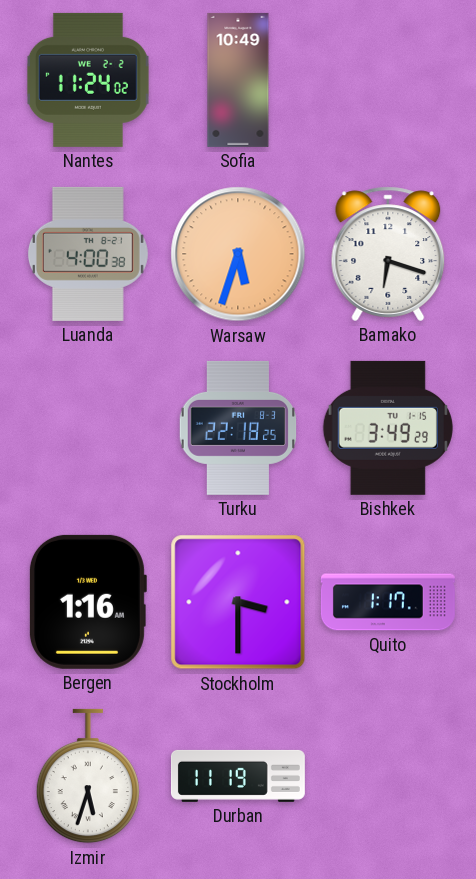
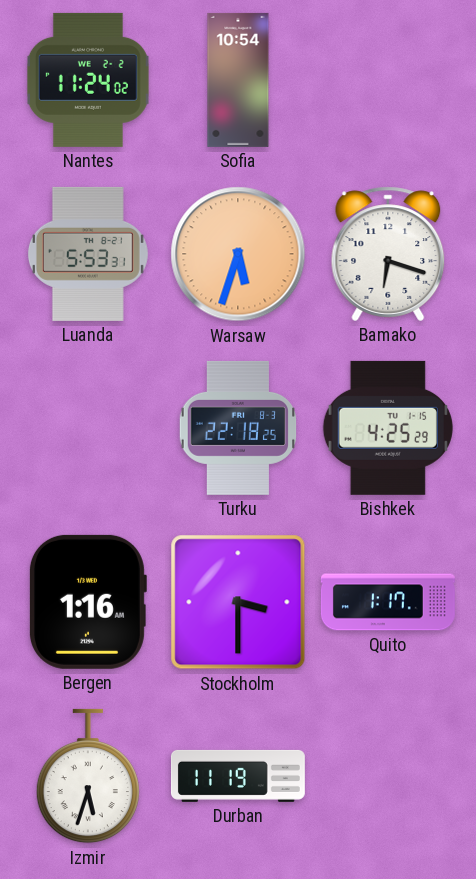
Sofia: 10:49 -> 10:54
Luanda: 4:00 -> 5:53
Bishkek: 3:49 -> 4:25
